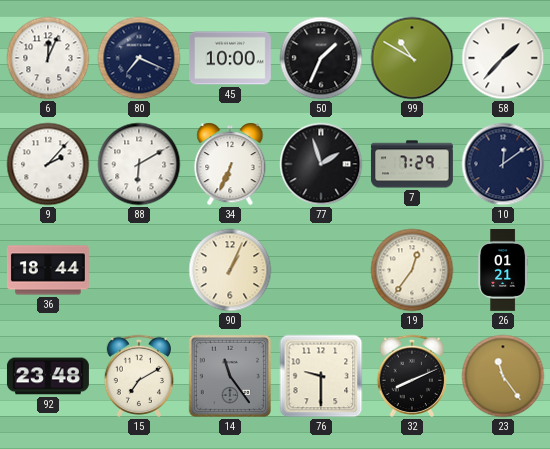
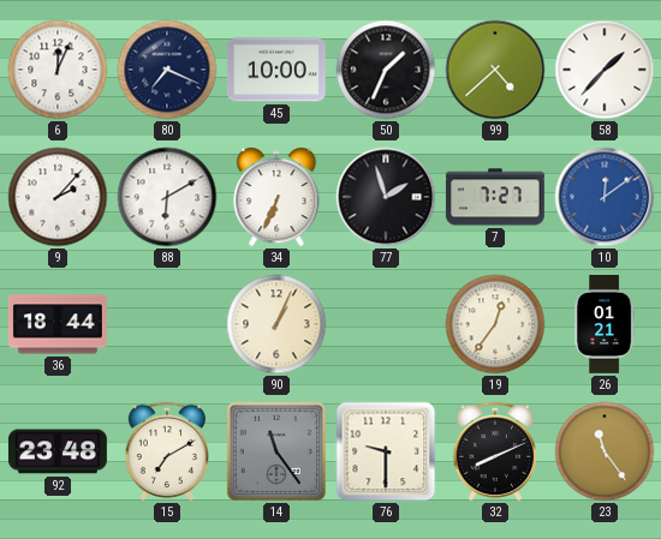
99: 10:50 -> 4:38
7: 7:29 -> 7:27
10 dial: navy -> blue
